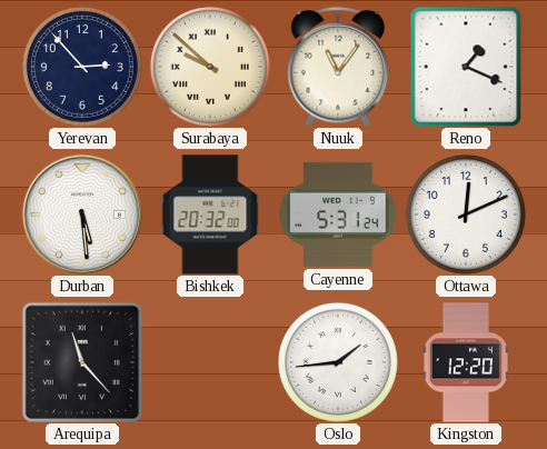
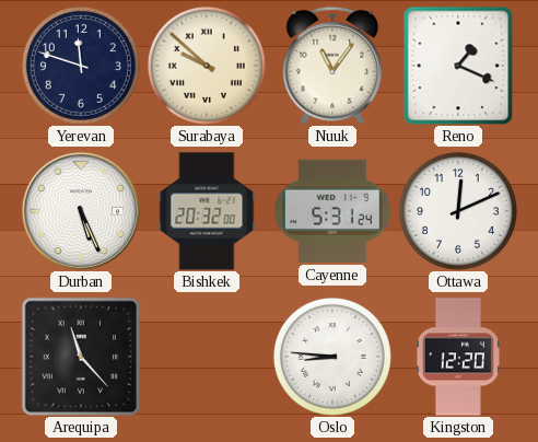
Yerevan: 2:53 -> 11:48
Durban: 5:29 -> 5:26
Oslo: 1:44 -> 8:46
